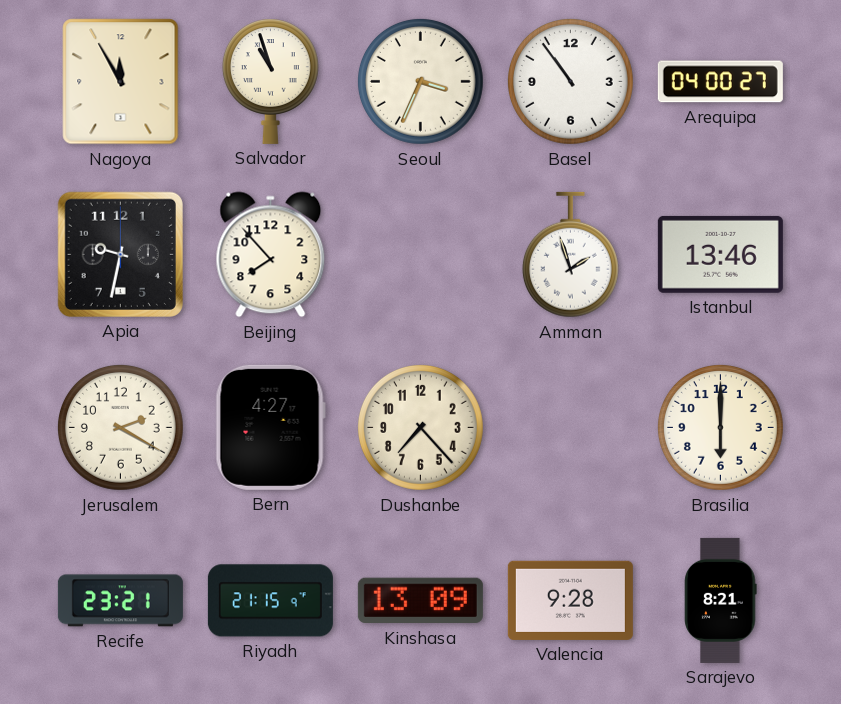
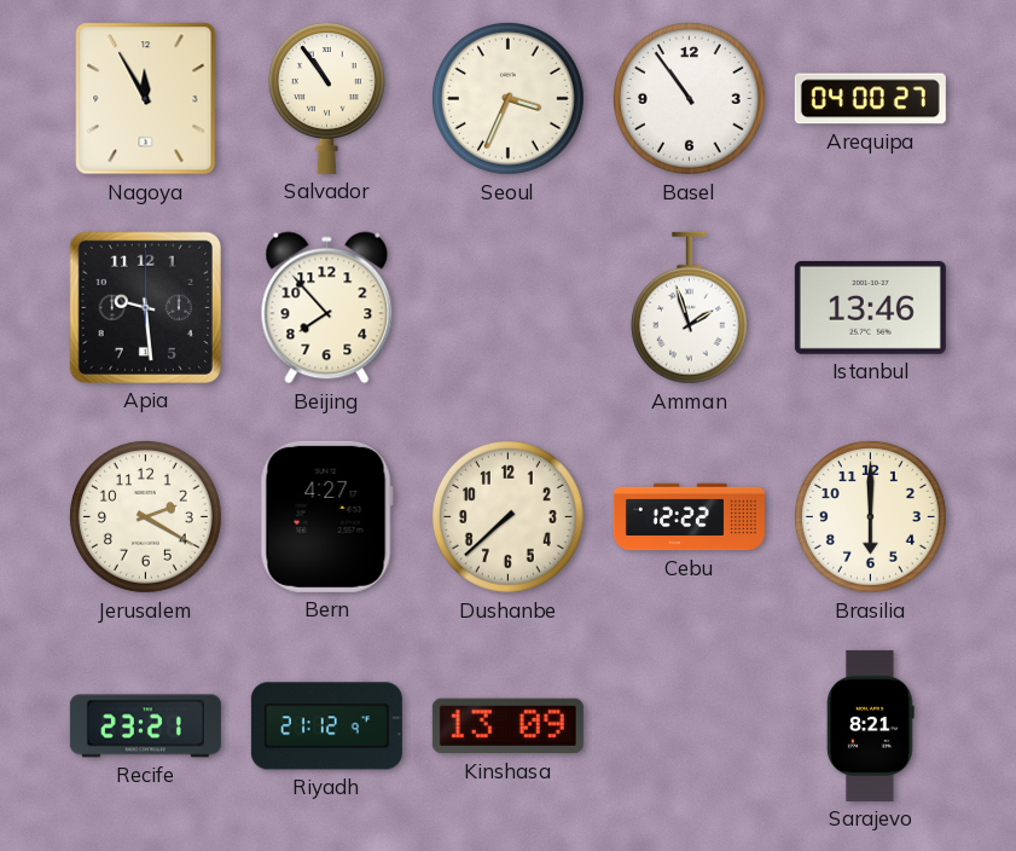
Salvador: 10:57 -> 10:54
Apia: 9:32 -> 9:29
Dushanbe: 7:23 -> 7:38
Cebu: none -> 12:22
Riyadh: 21:15 -> 21:12
Valencia: 9:28 -> none
